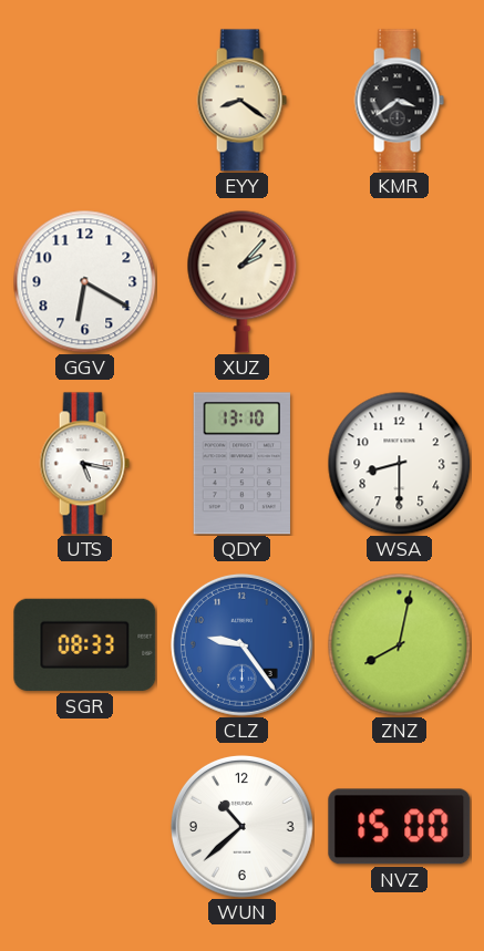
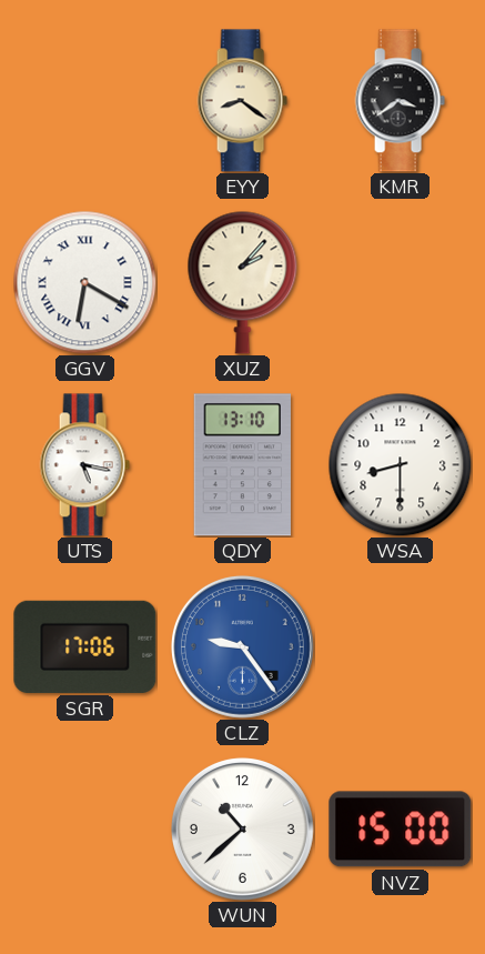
GGV numerals: Arabic -> Roman
SGR: 08:33 -> 17:06
ZNZ: 8:02 -> none
